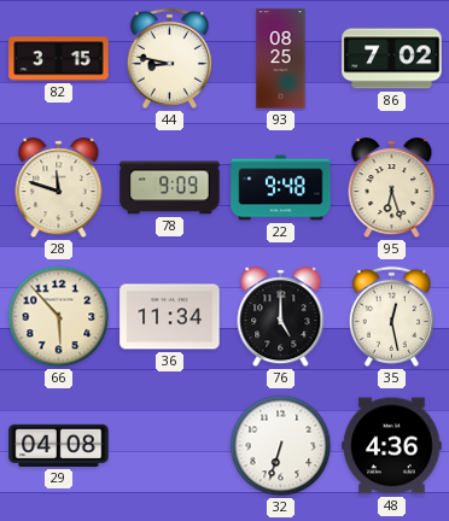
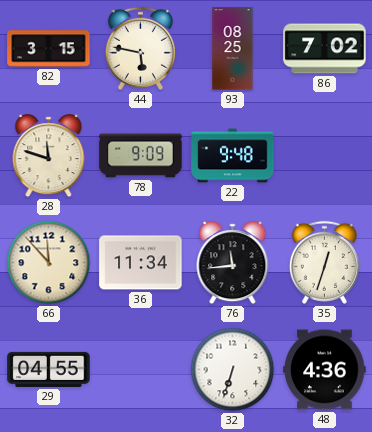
44: 8:47 -> 5:47
95: 6:27 -> none
66: 5:53 -> 11:53
76: 5:00 -> 11:44
35: 12:28 -> 12:33
29: 04:08 -> 04:55
